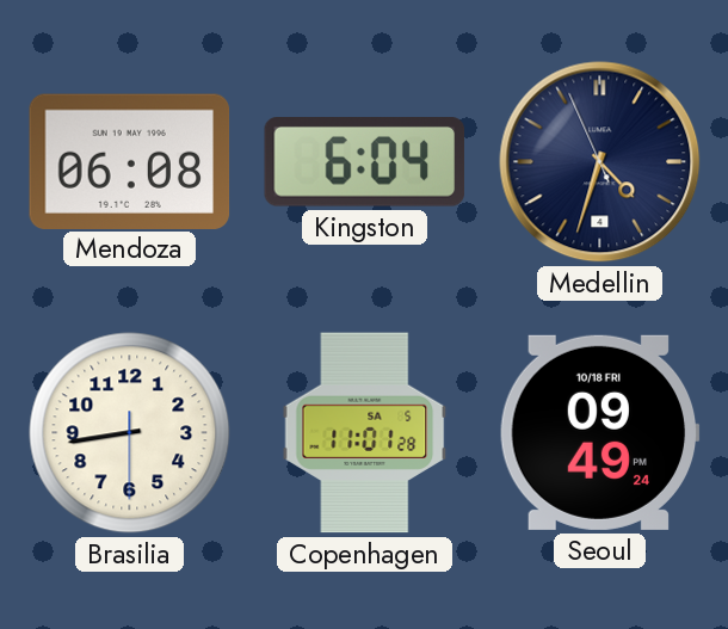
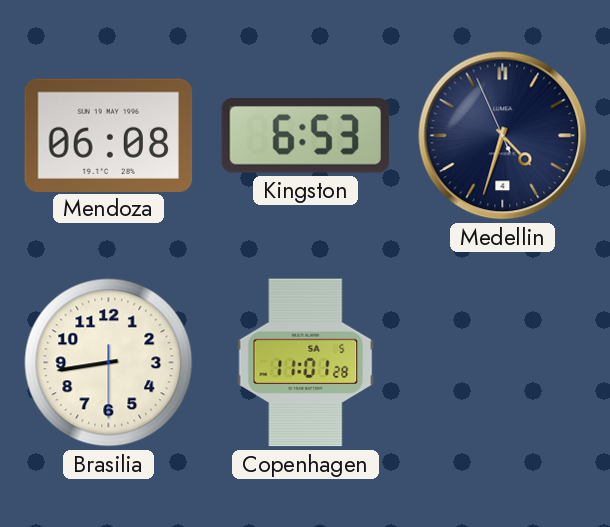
Kingston: 6:04 -> 6:53
Seoul: 09:49 -> none
